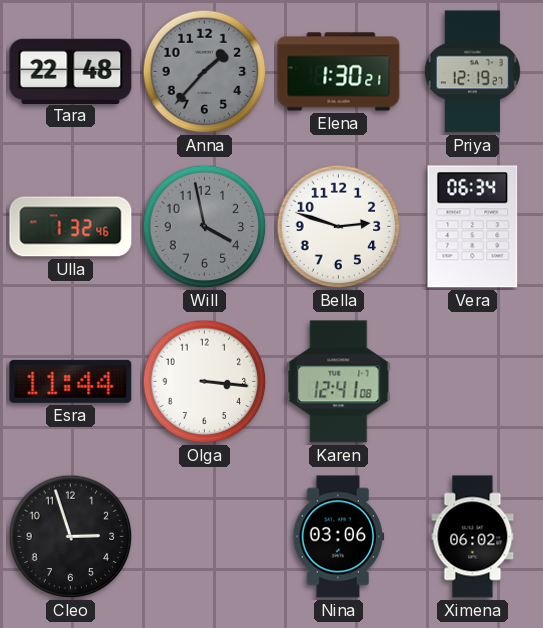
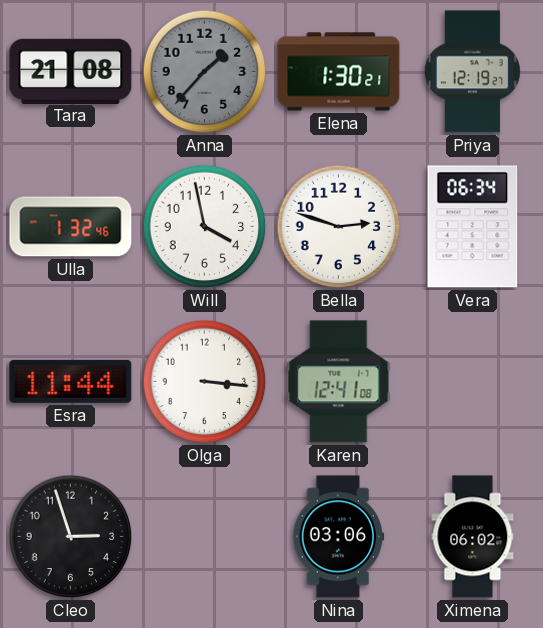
Tara: 22:48 -> 21:08
Will dial: grey -> white
